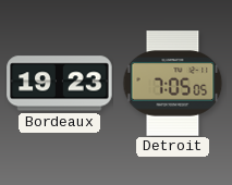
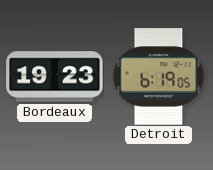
Detroit: 7:05 -> 6:19
